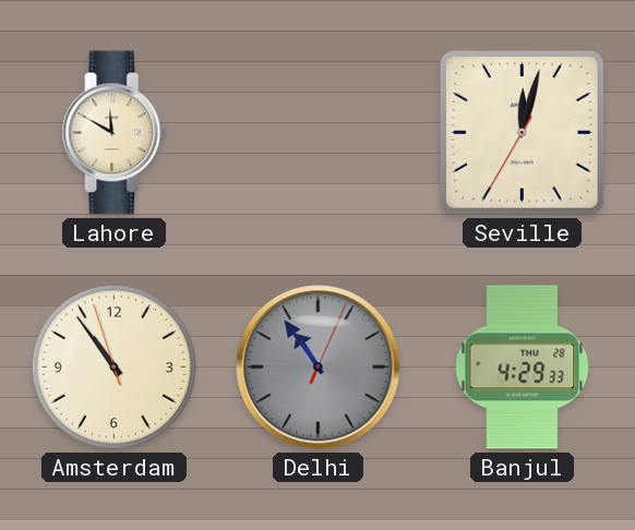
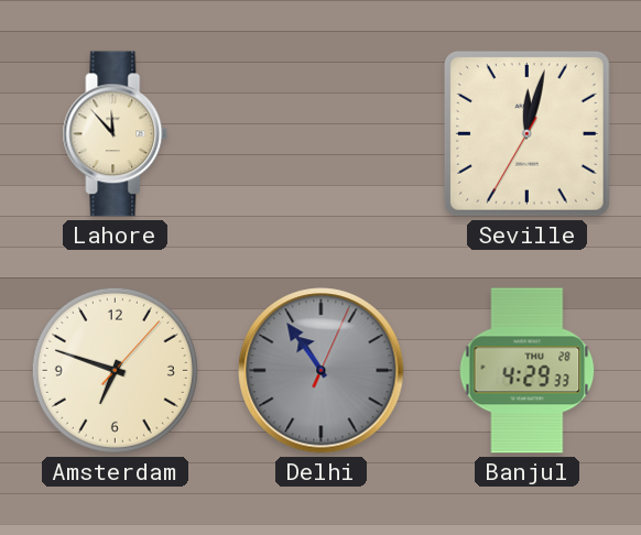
Lahore: 11:50 -> 11:53
Amsterdam: 10:53 -> 6:48
